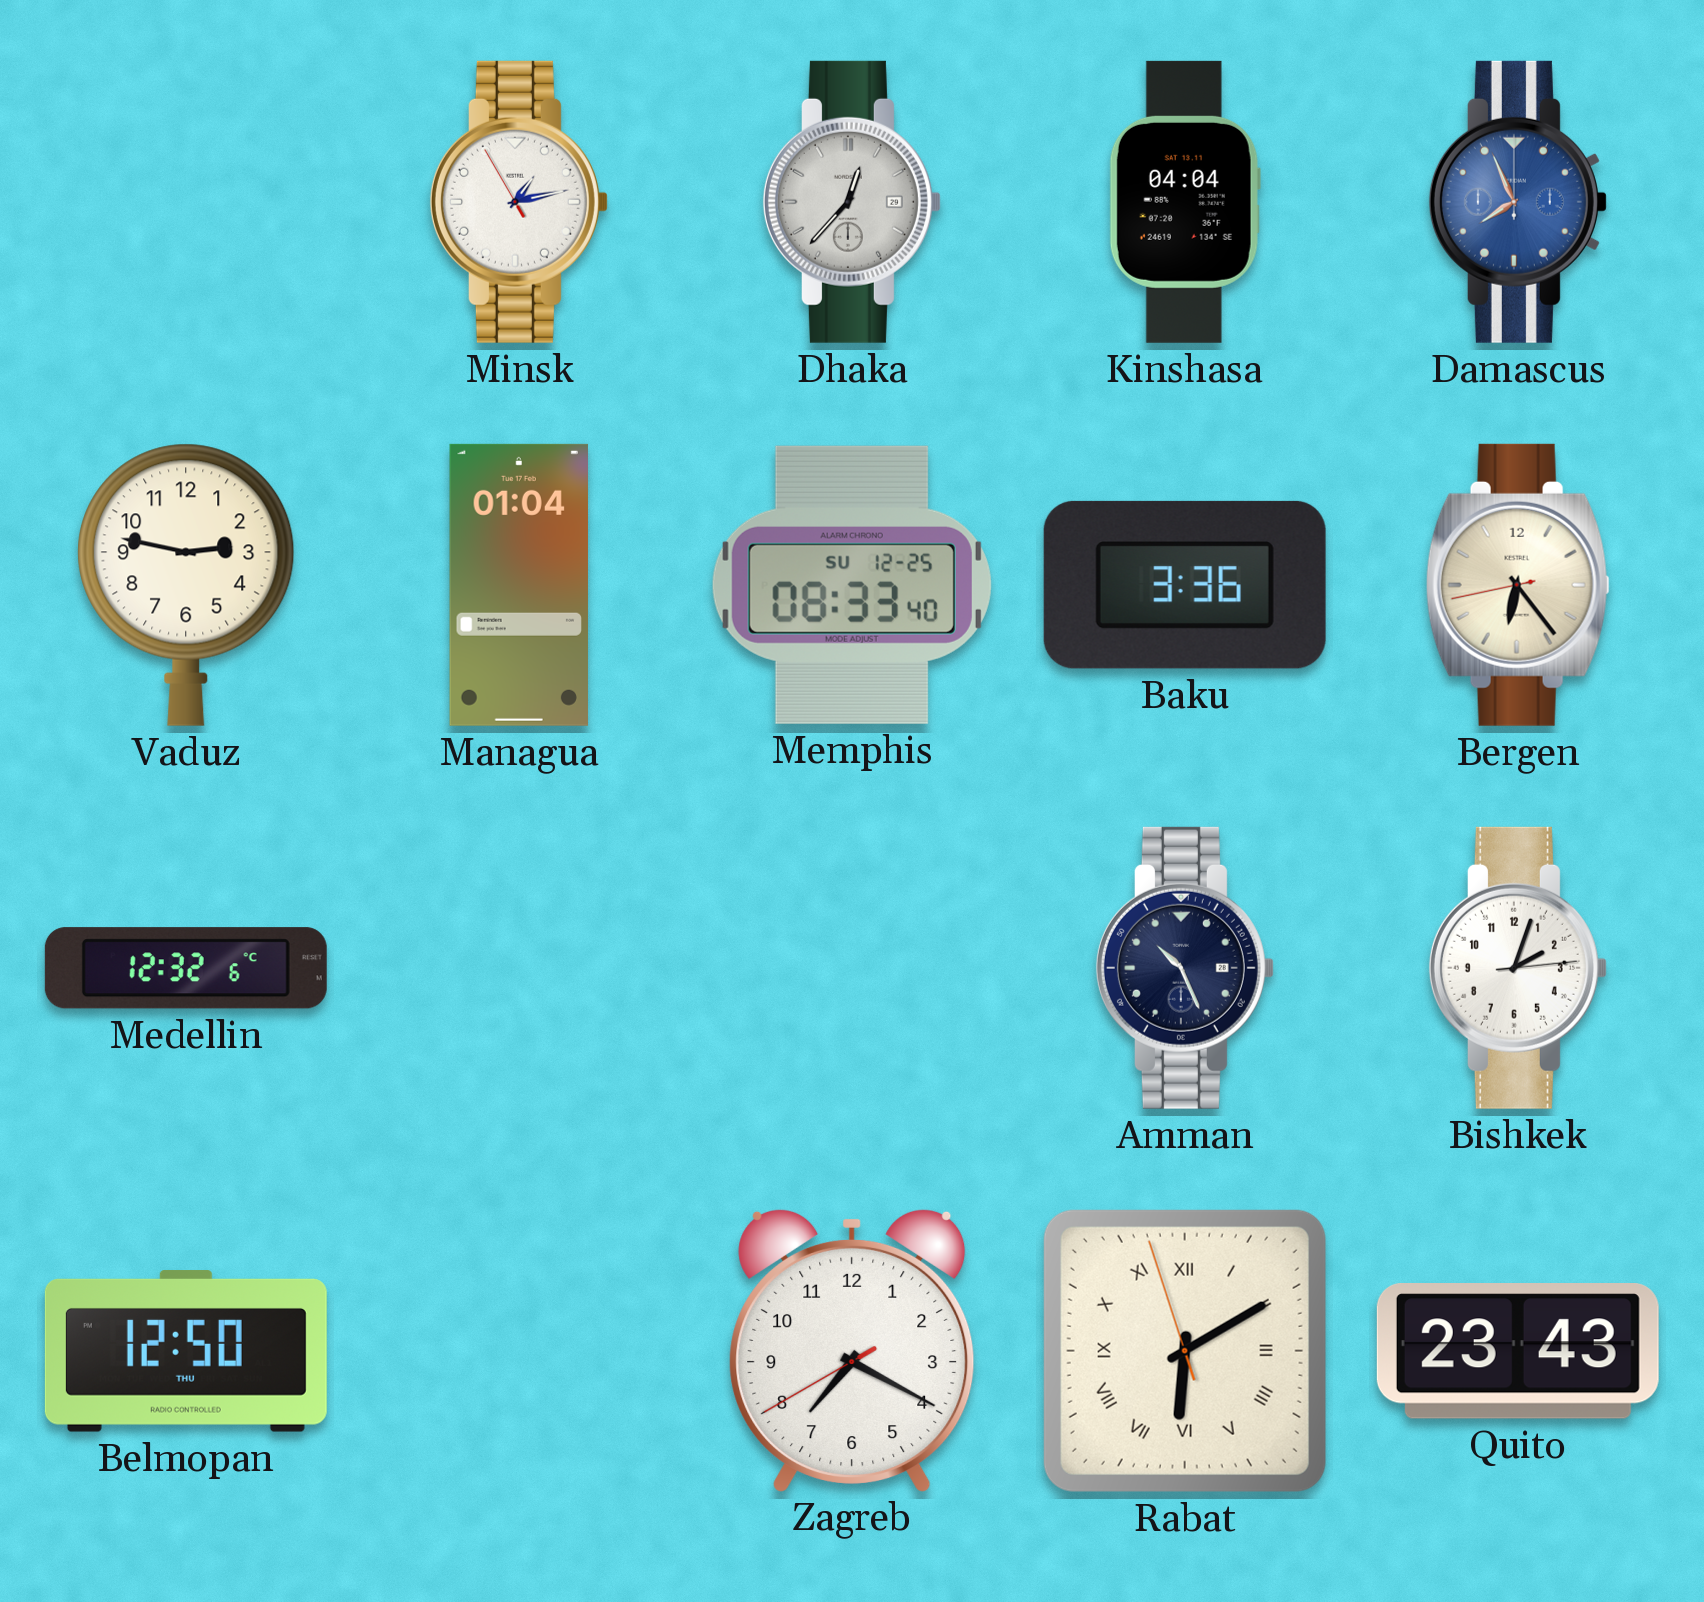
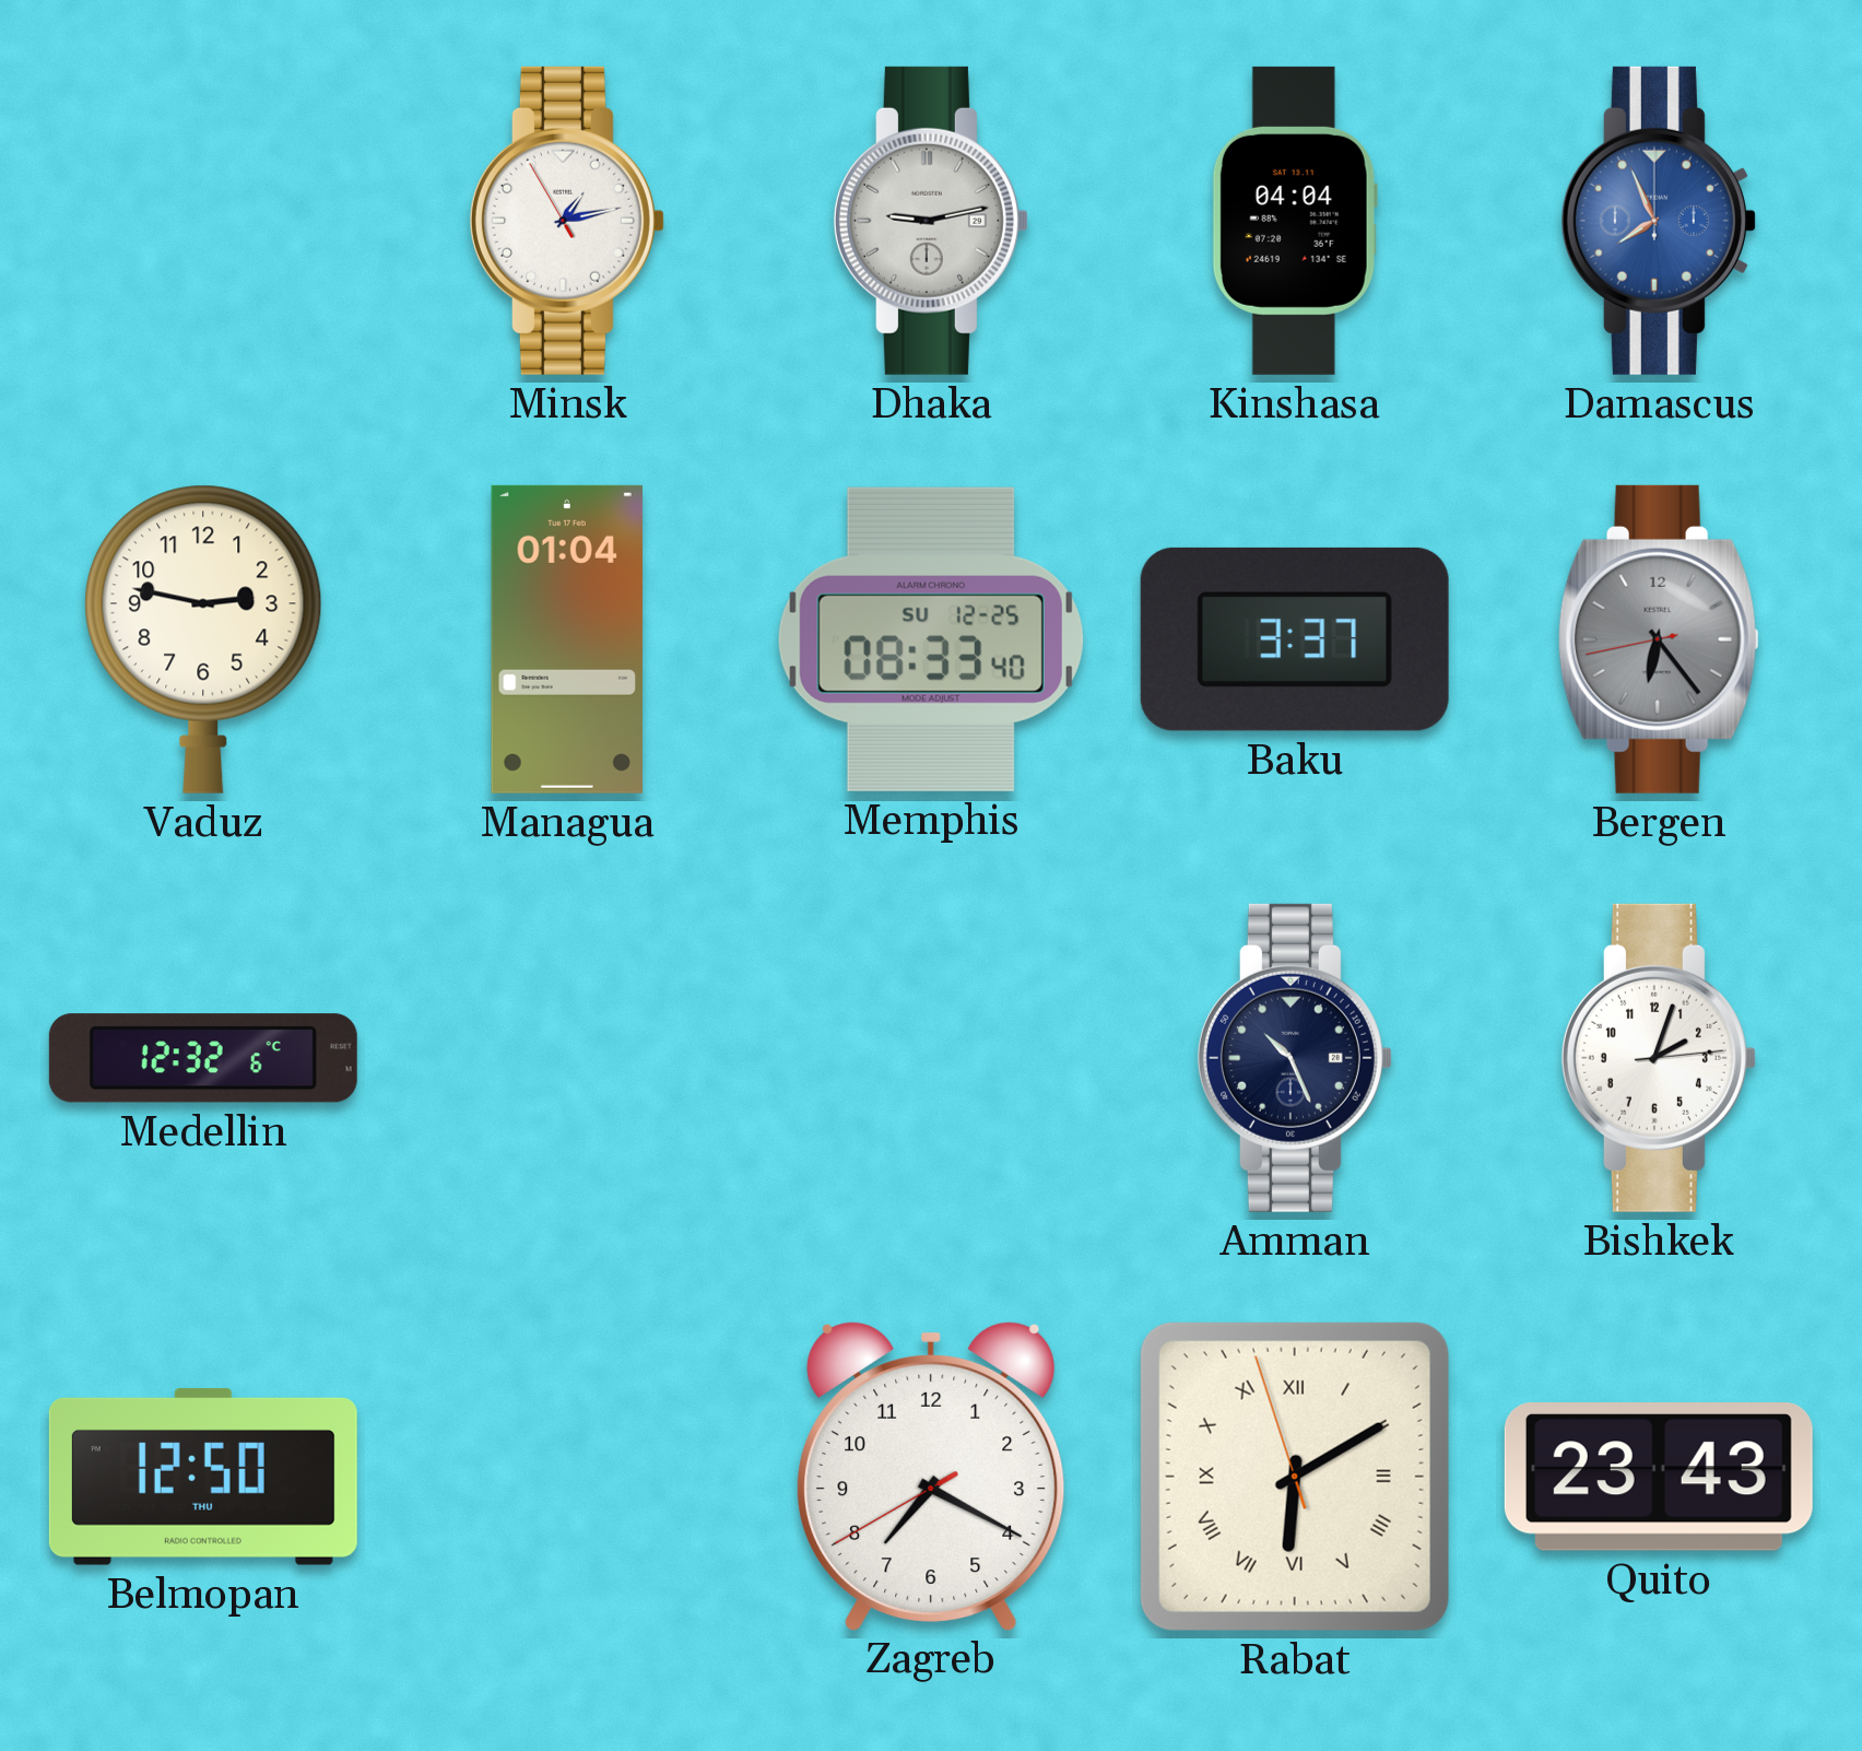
Dhaka: 12:37 -> 9:13
Baku: 3:36 -> 3:37
Bergen dial: cream -> grey
